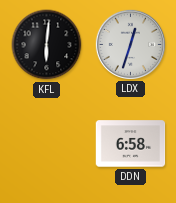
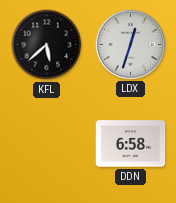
KFL: 6:01 -> 5:38
